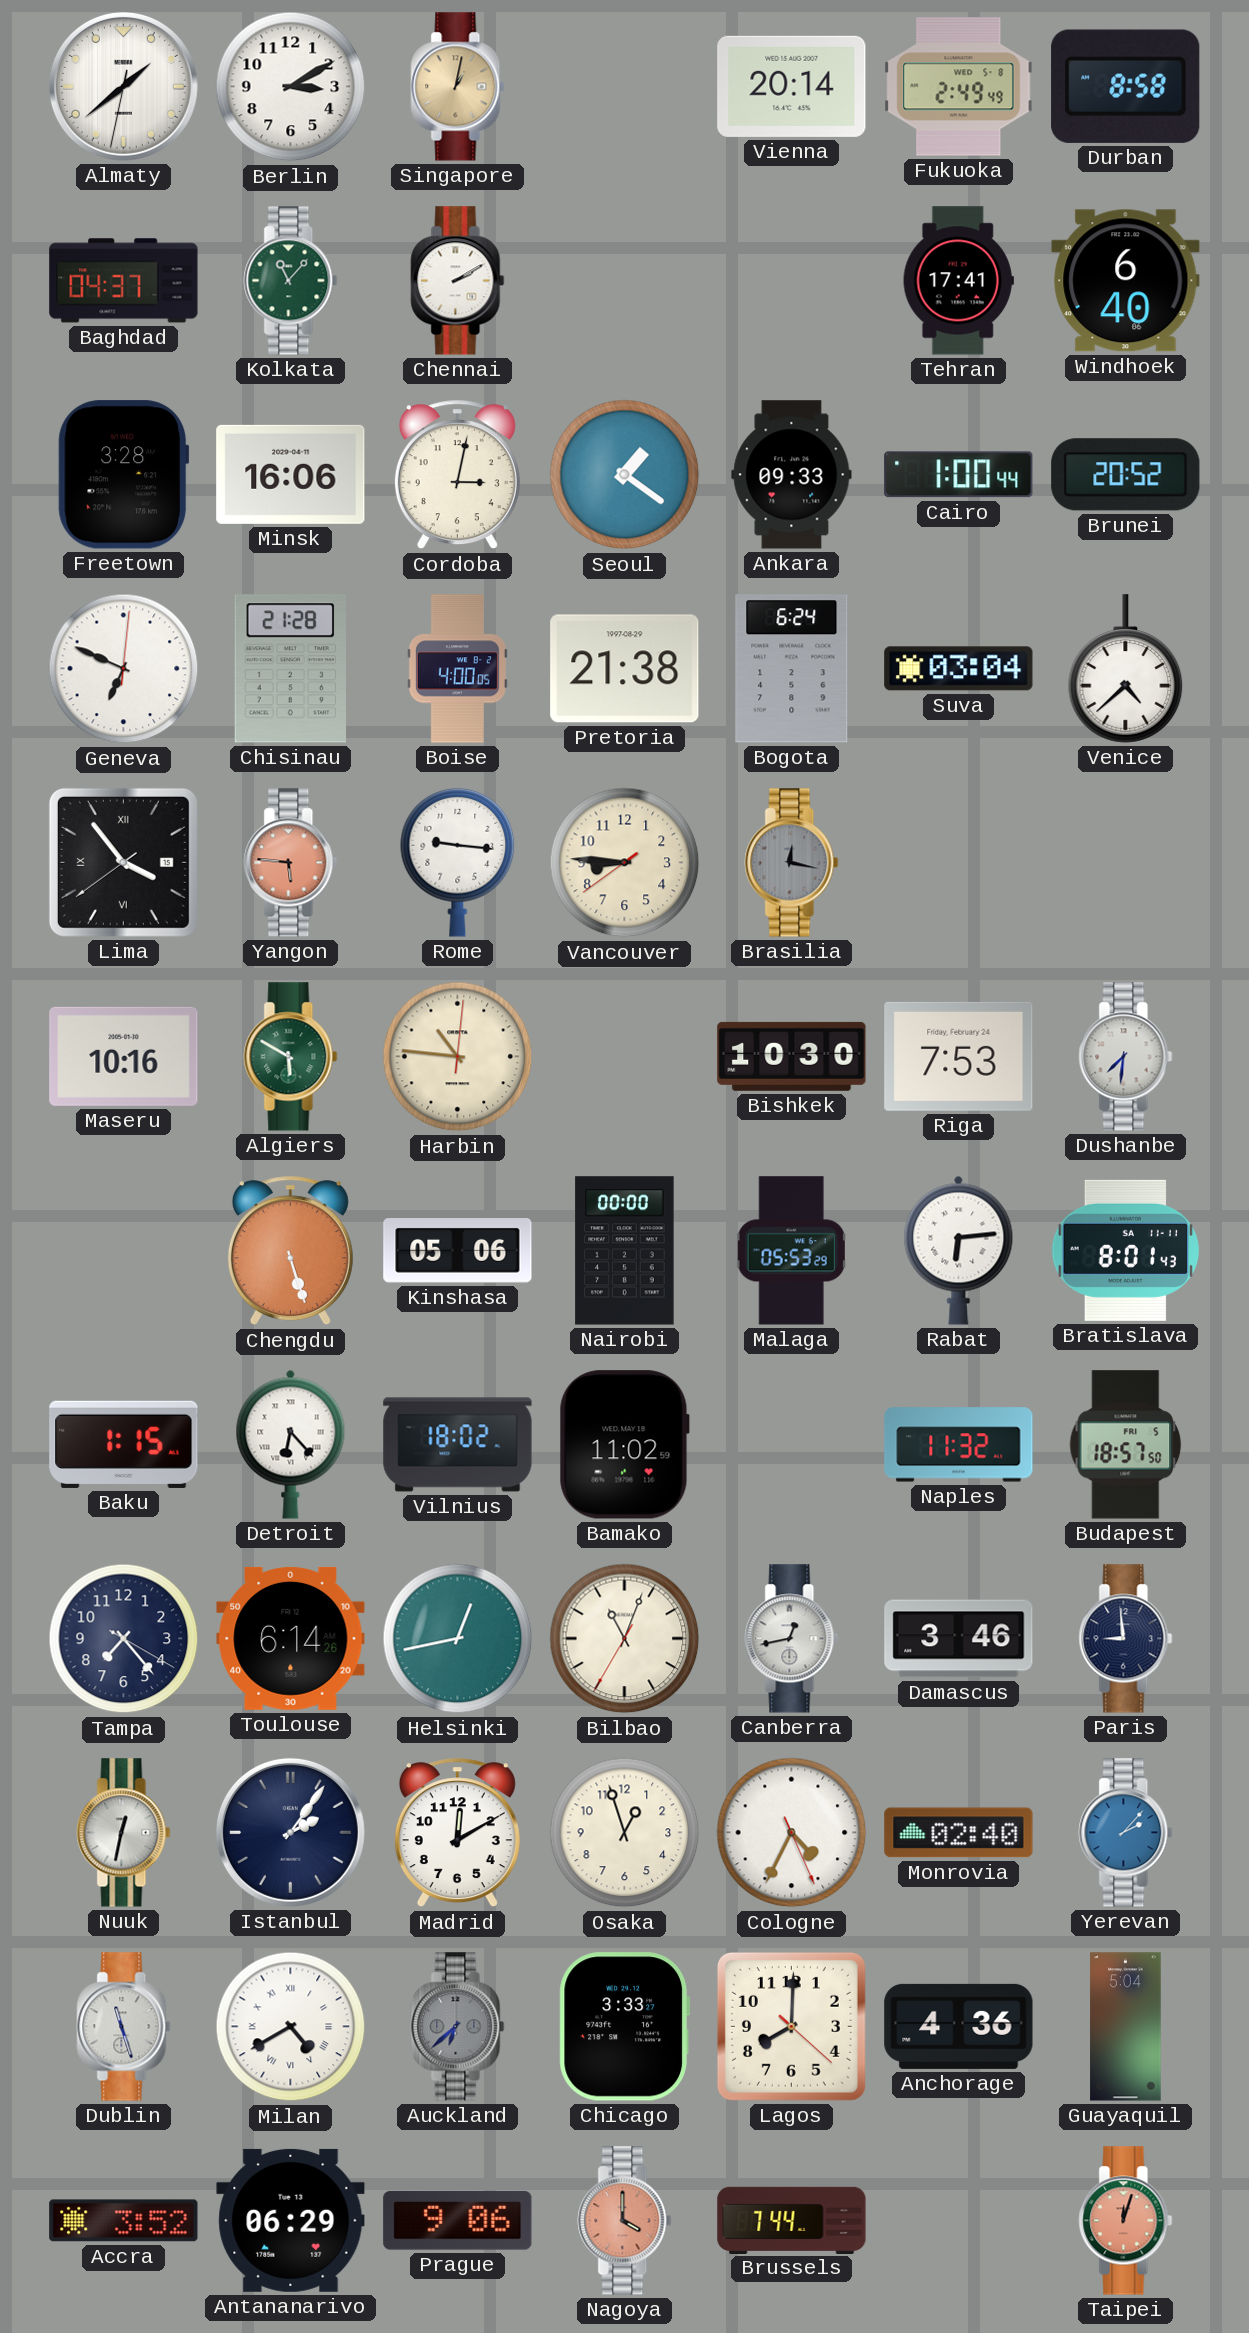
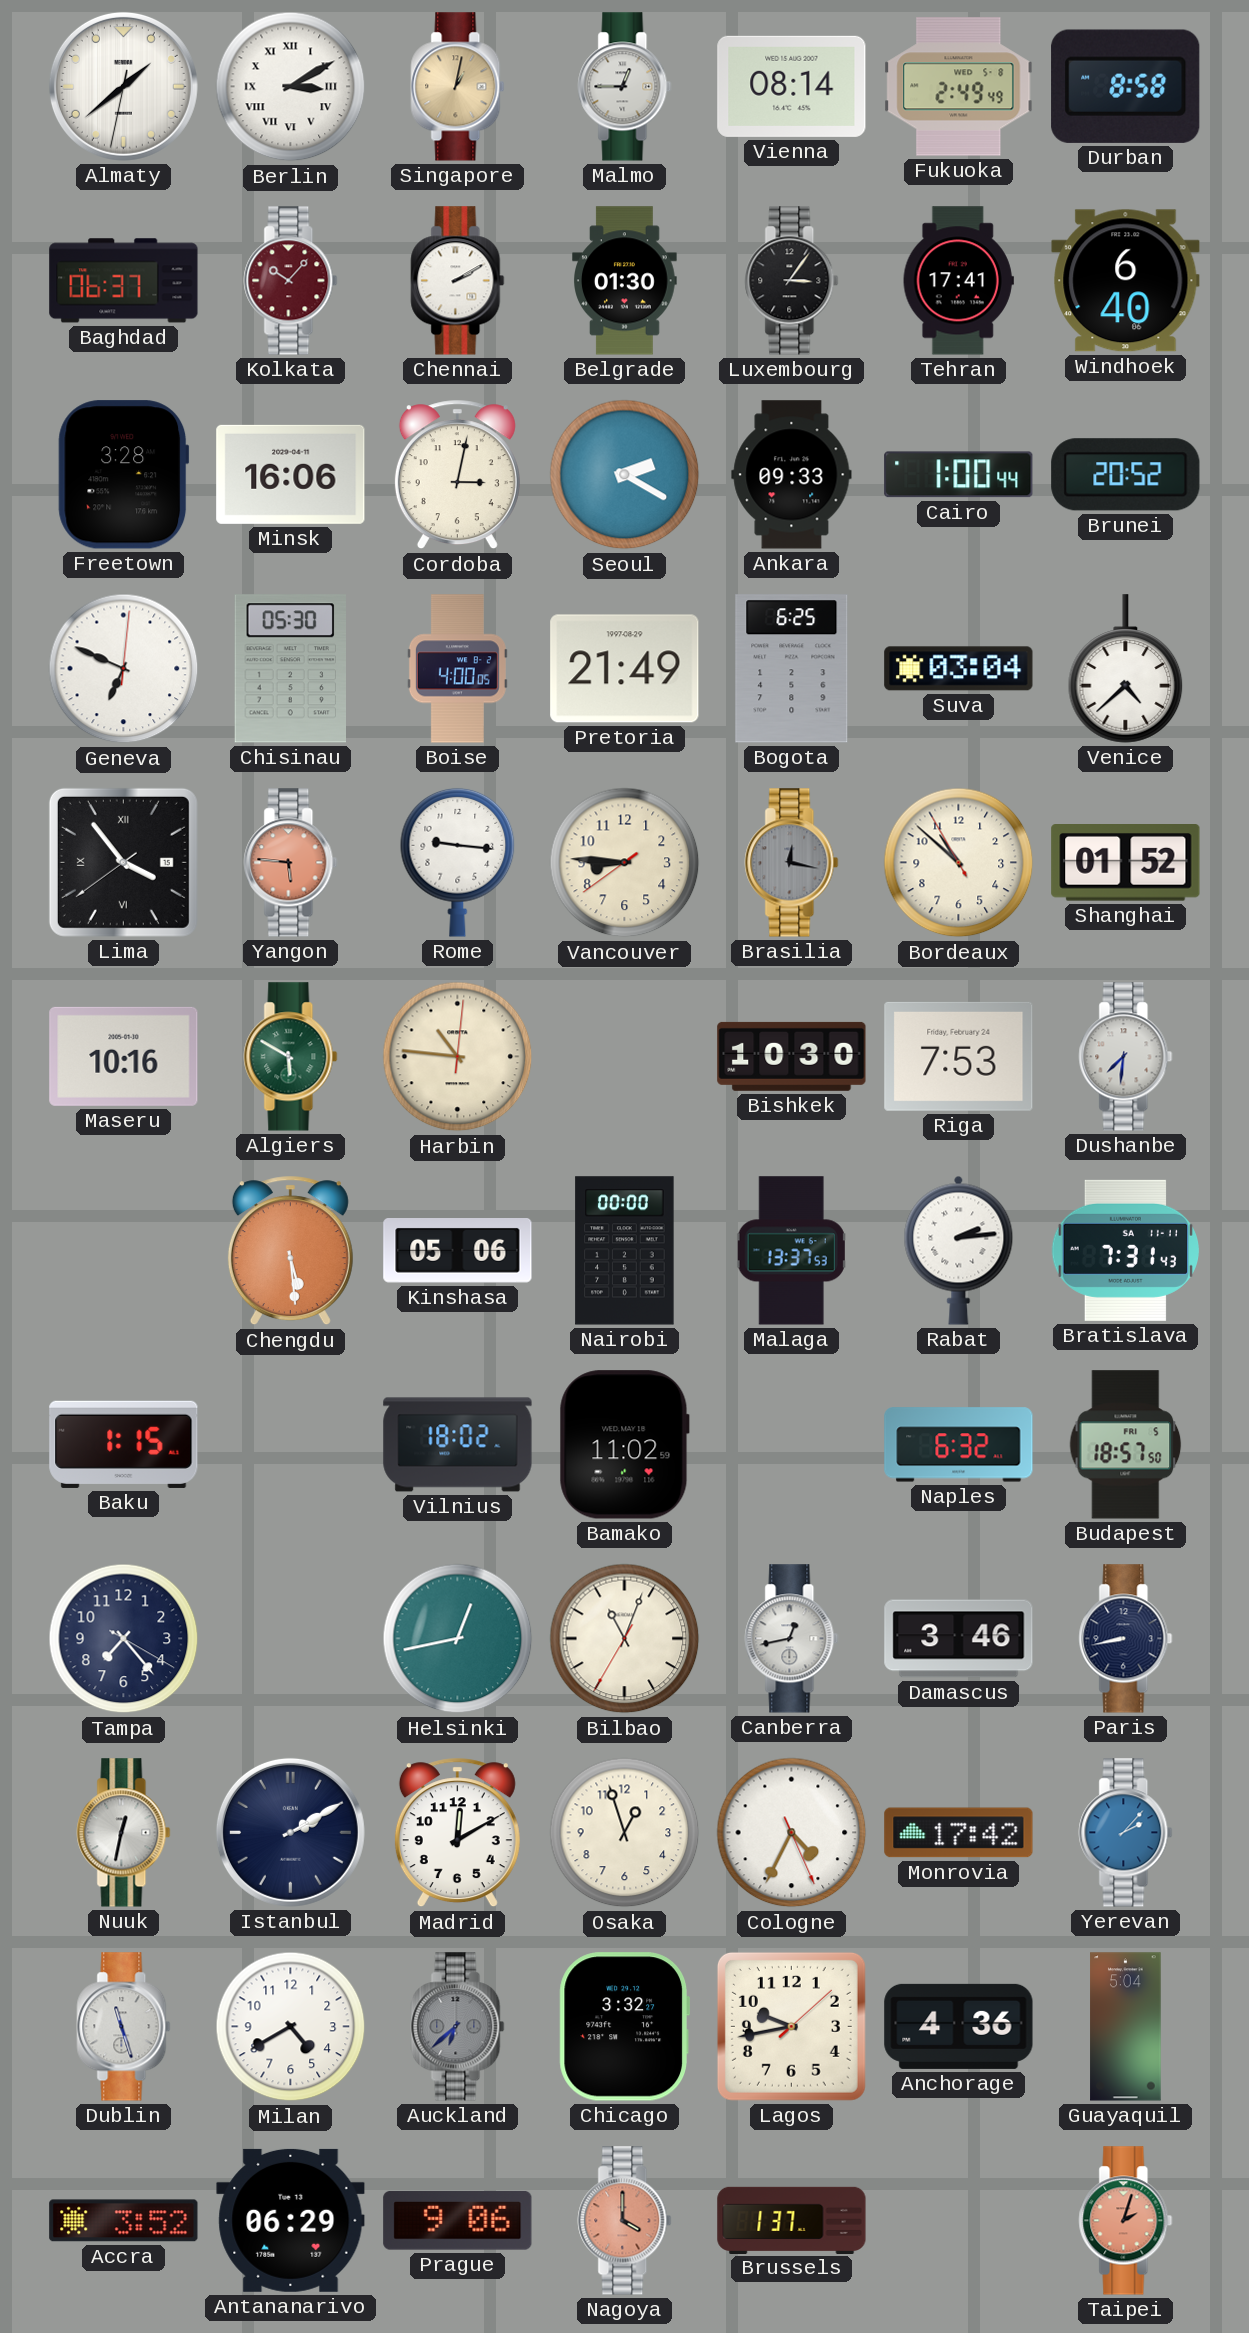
Berlin numerals: Arabic -> Roman
Malmo: none -> 12:45
Vienna: 20:14 -> 08:14
Baghdad: 04:37 -> 06:37
Kolkata: 11:07 -> 10:07
Kolkata dial: green -> burgundy
Belgrade: none -> 01:30
Luxembourg: none -> 3:06
Seoul: 1:21 -> 2:20
Chisinau: 21:28 -> 05:30
Pretoria: 21:38 -> 21:49
Bogota: 6:24 -> 6:25
Bordeaux: none -> 10:51
Shanghai: none -> 01:52
Chengdu: 5:27 -> 5:29
Malaga: 05:53 -> 13:37
Rabat: 6:14 -> 2:14
Bratislava: 8:01 -> 7:31
Detroit: 6:23 -> none
Naples: 11:32 -> 6:32
Toulouse: 6:14 -> none
Paris: 8:59 -> 8:43
Istanbul: 2:06 -> 2:10
Monrovia: 02:40 -> 17:42
Milan numerals: Roman -> Arabic
Chicago: 3:33 -> 3:32
Lagos: 8:00 -> 9:43
Brussels: 7:44 -> 1:37
Taipei: 12:03 -> 2:03
